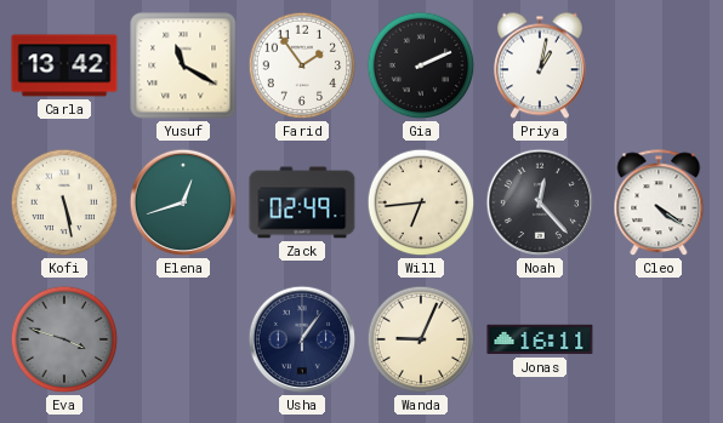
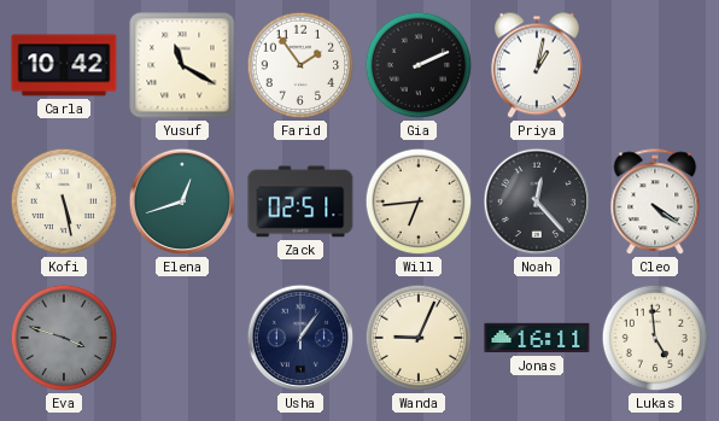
Carla: 13:42 -> 10:42
Zack: 02:49 -> 02:51
Lukas: none -> 4:59
